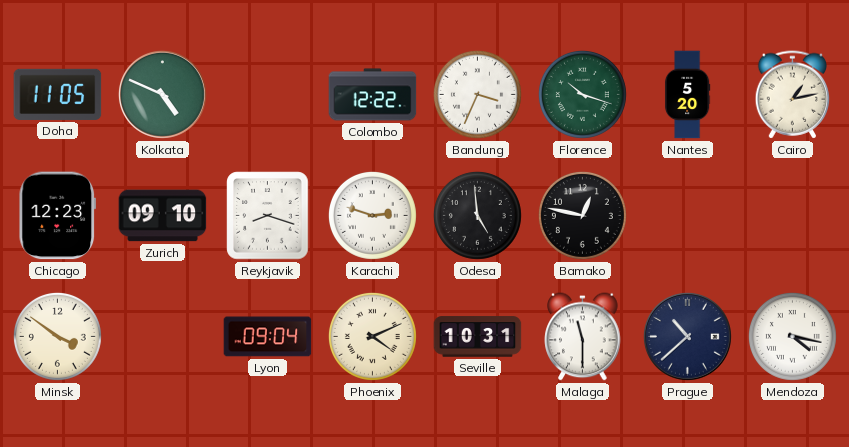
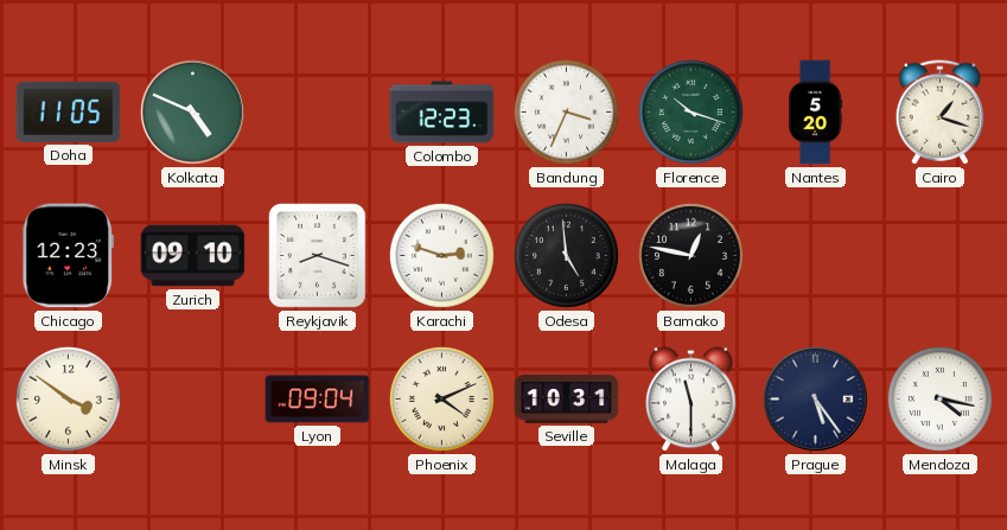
Colombo: 12:22 -> 12:23
Cairo: 1:13 -> 1:18
Prague: 10:38 -> 5:24
